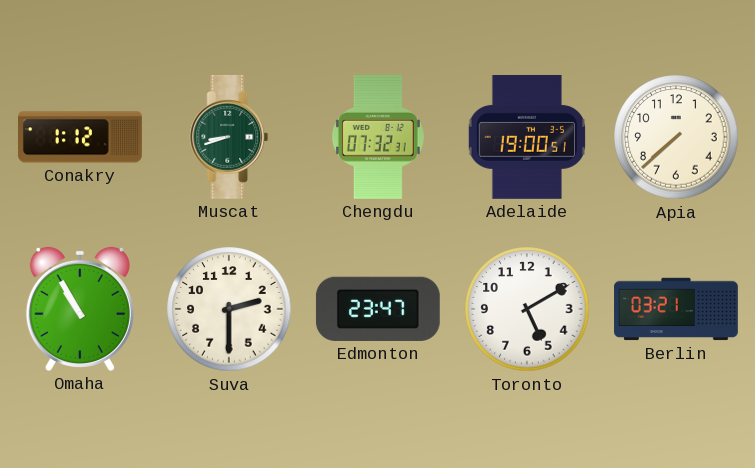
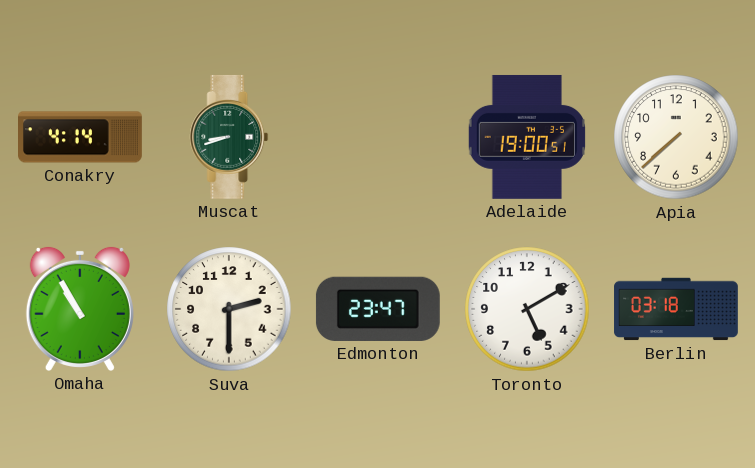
Conakry: 1:12 -> 4:14
Chengdu: 07:32 -> none
Berlin: 03:21 -> 03:18
